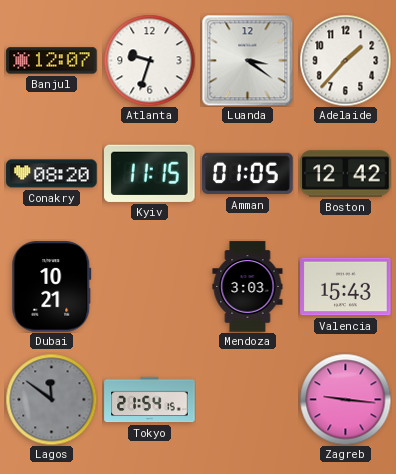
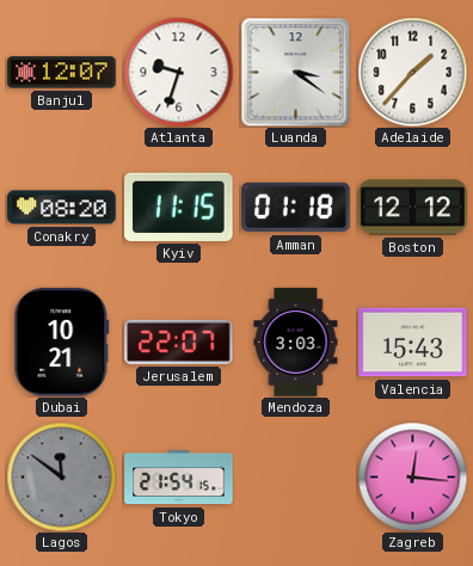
Amman: 01:05 -> 01:18
Boston: 12:42 -> 12:12
Jerusalem: none -> 22:07
Zagreb: 9:16 -> 12:16
